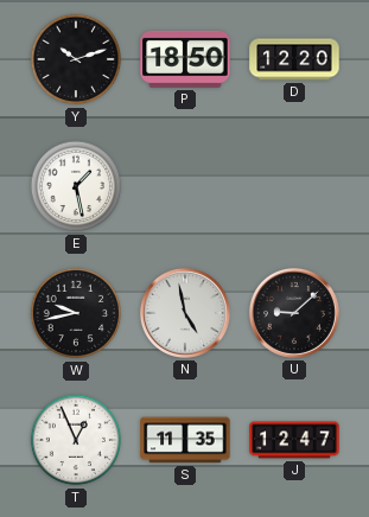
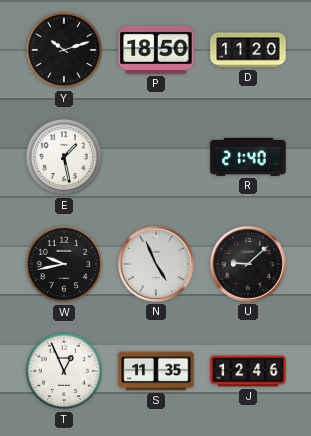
D: 12:20 -> 11:20
R: none -> 21:40
N: 4:58 -> 4:56
J: 12:47 -> 12:46
